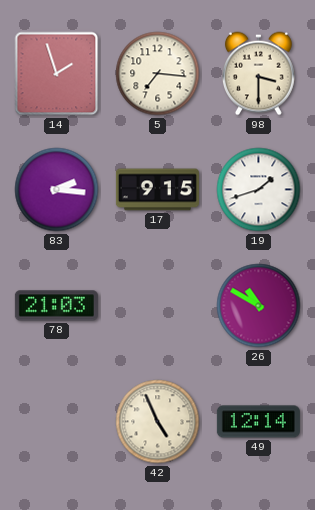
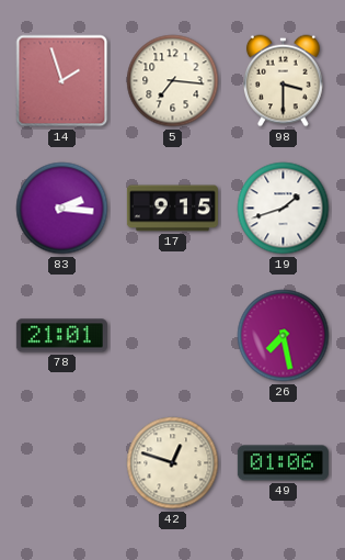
78: 21:03 -> 21:01
26: 10:50 -> 7:28
42: 4:56 -> 12:48
49: 12:14 -> 01:06
